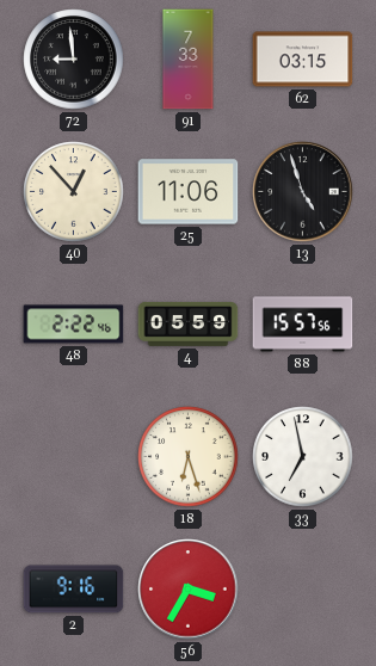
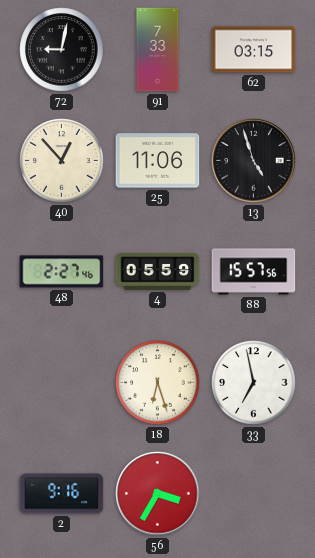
72: 8:59 -> 9:02
48: 2:22 -> 2:27
